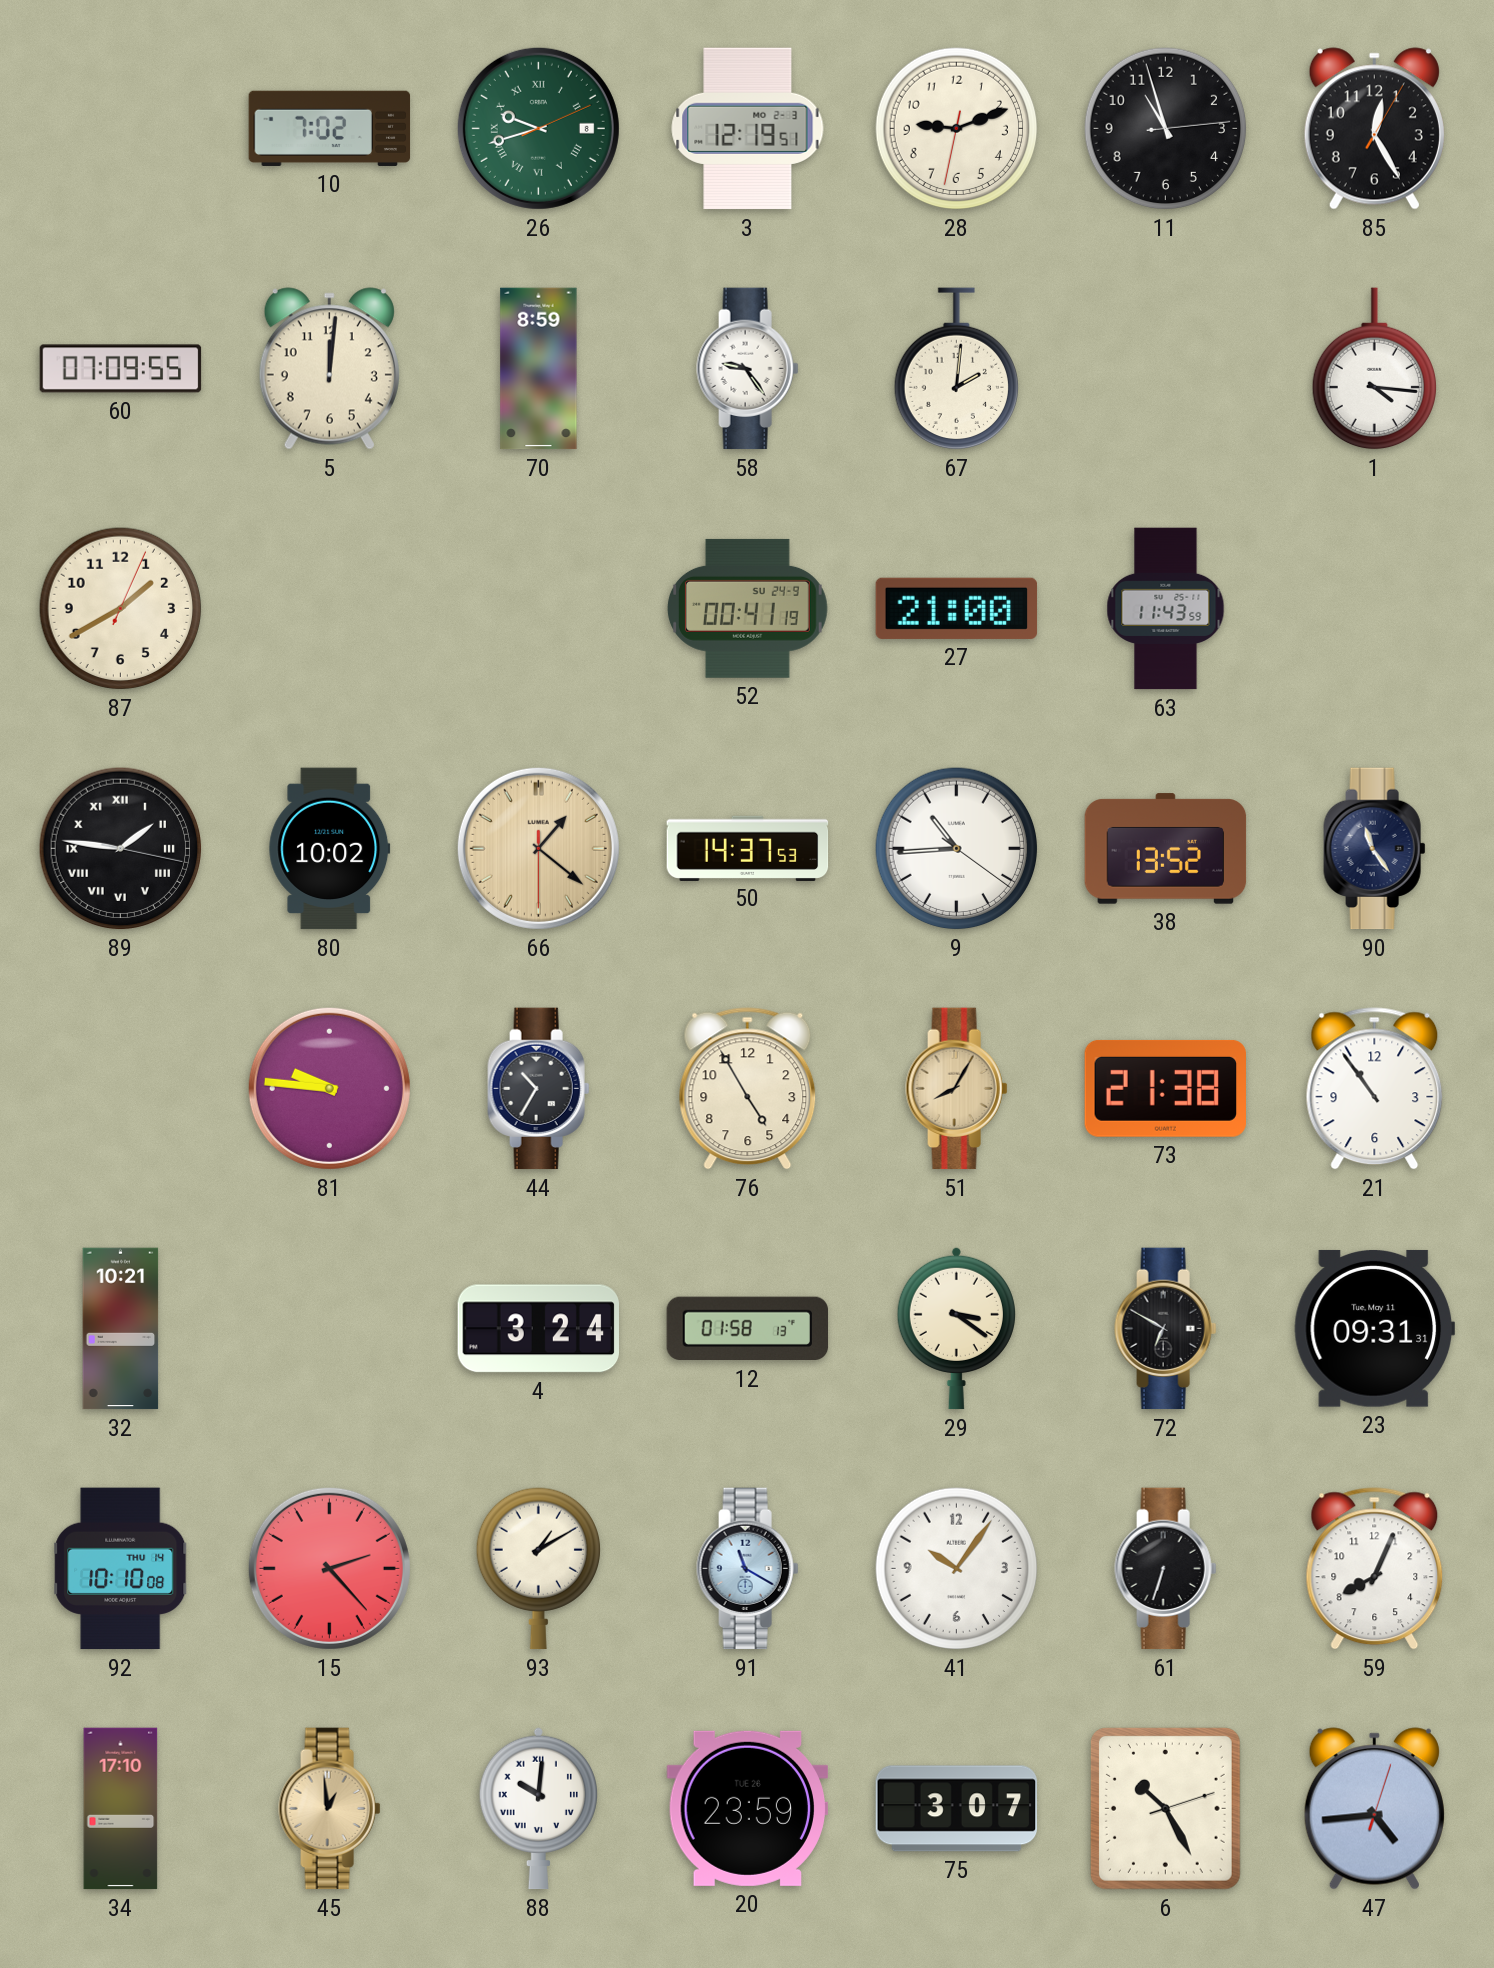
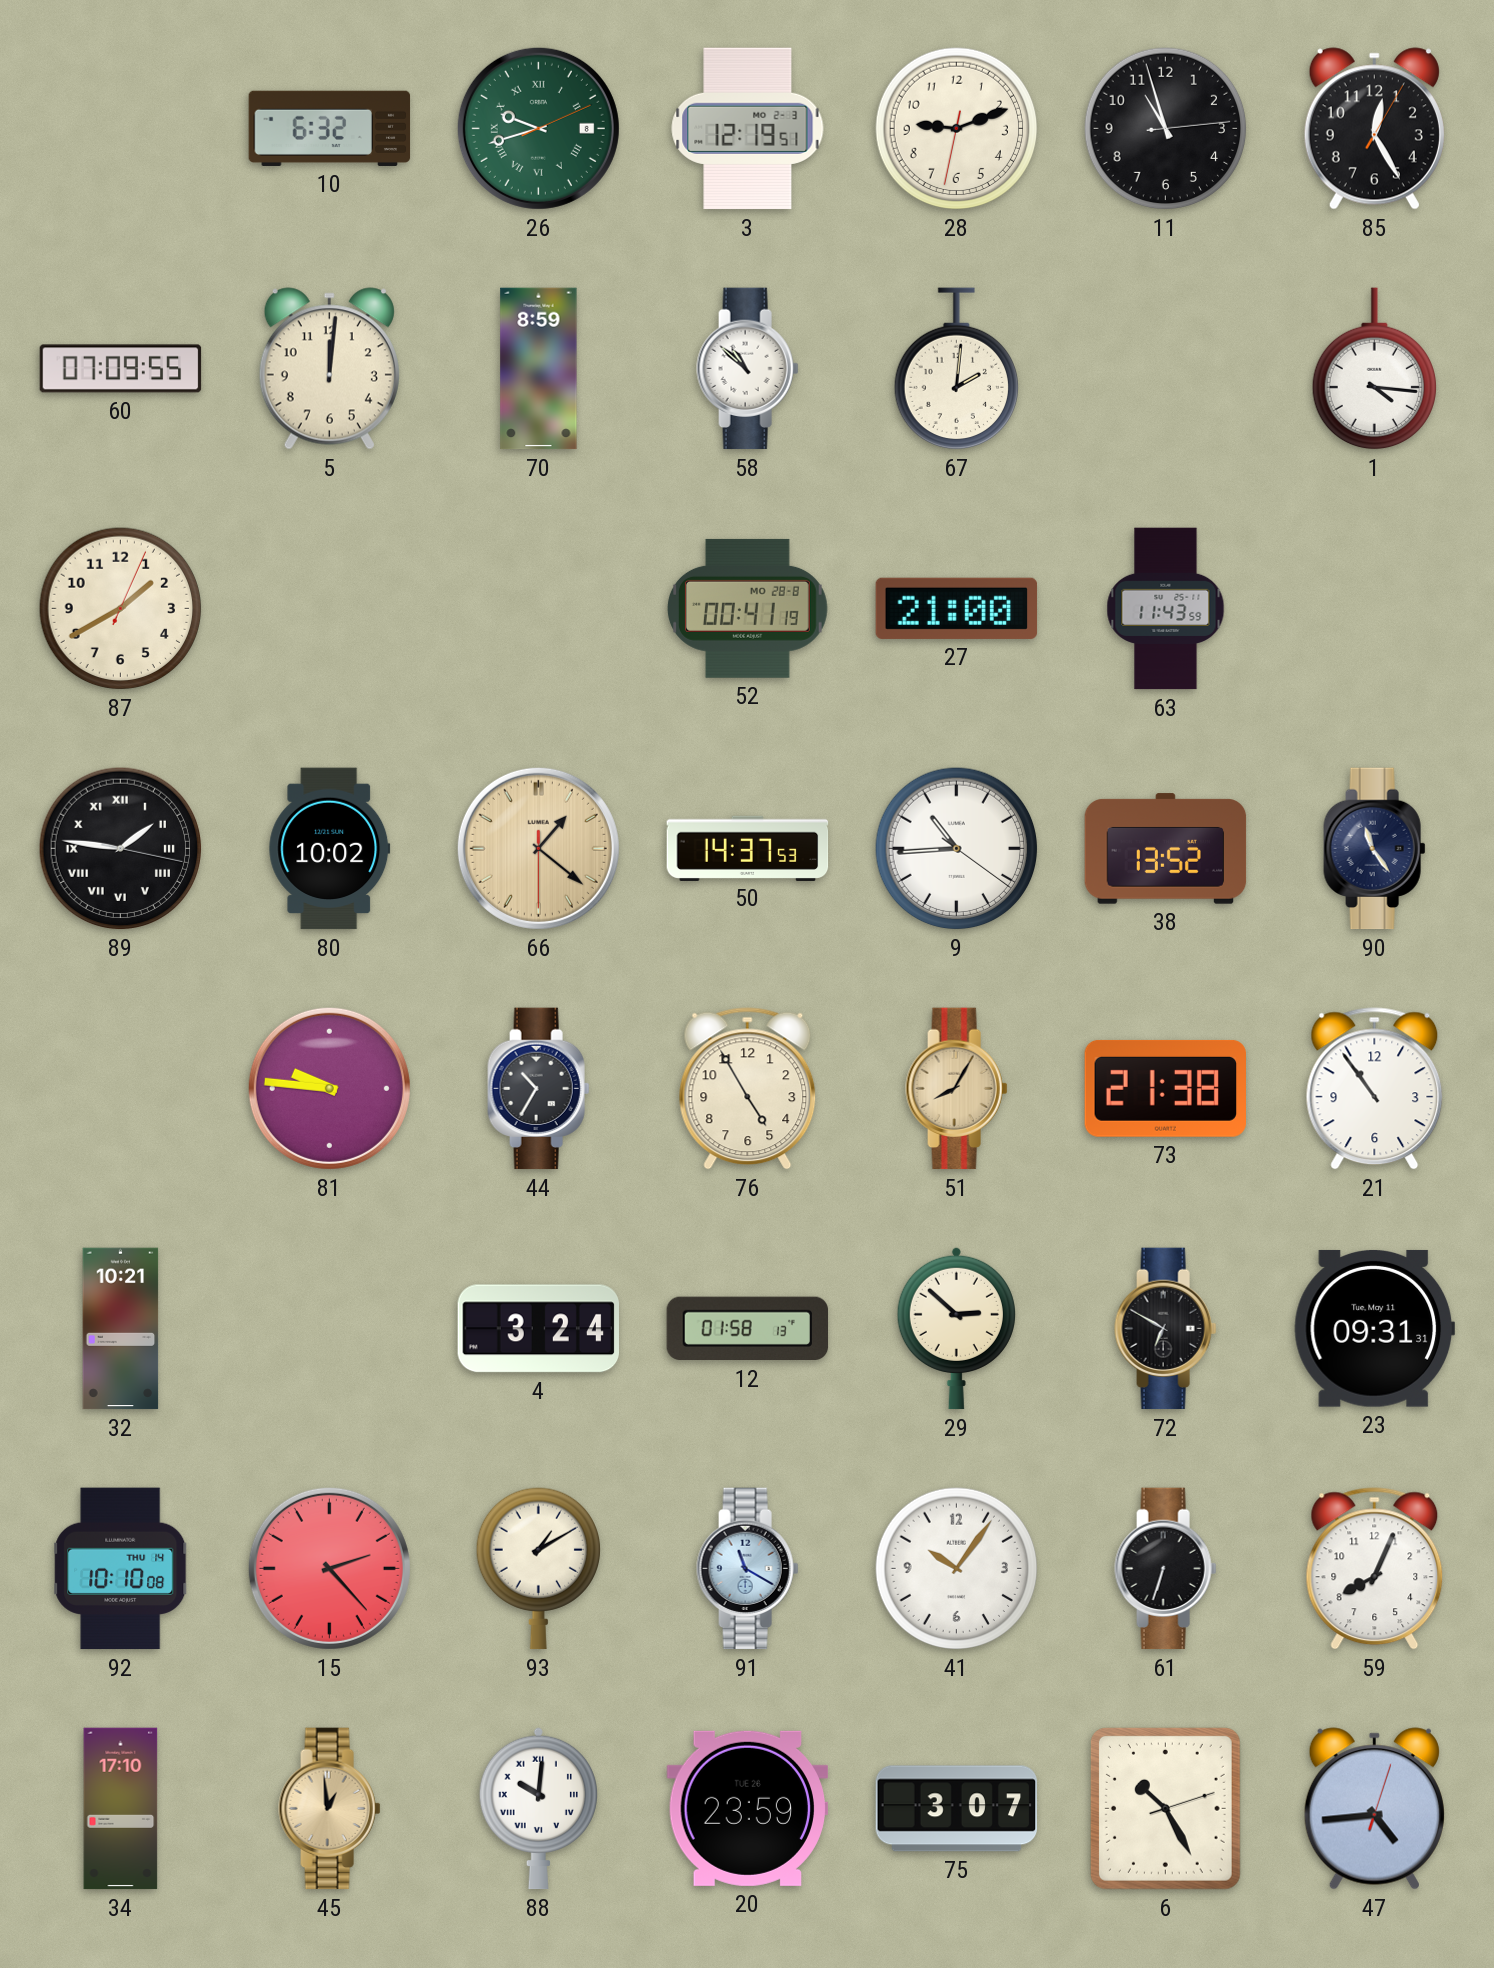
10: 7:02 -> 6:32
58: 9:24 -> 10:52
52 date: SU 24-9 -> MO 28-8
29: 3:21 -> 2:52
